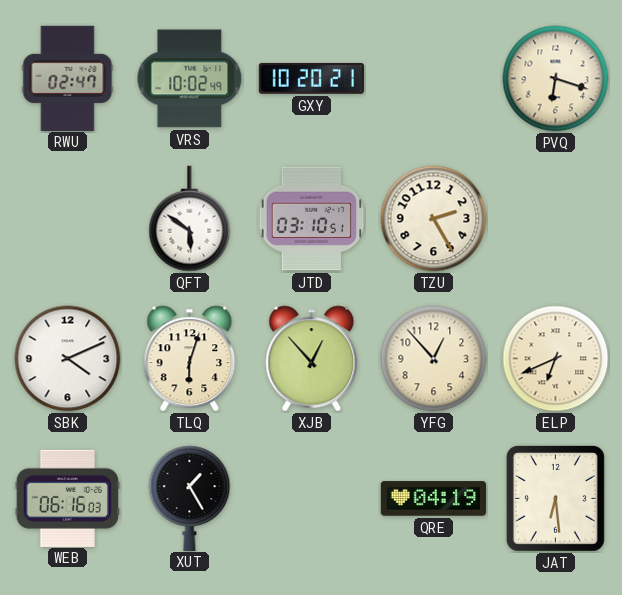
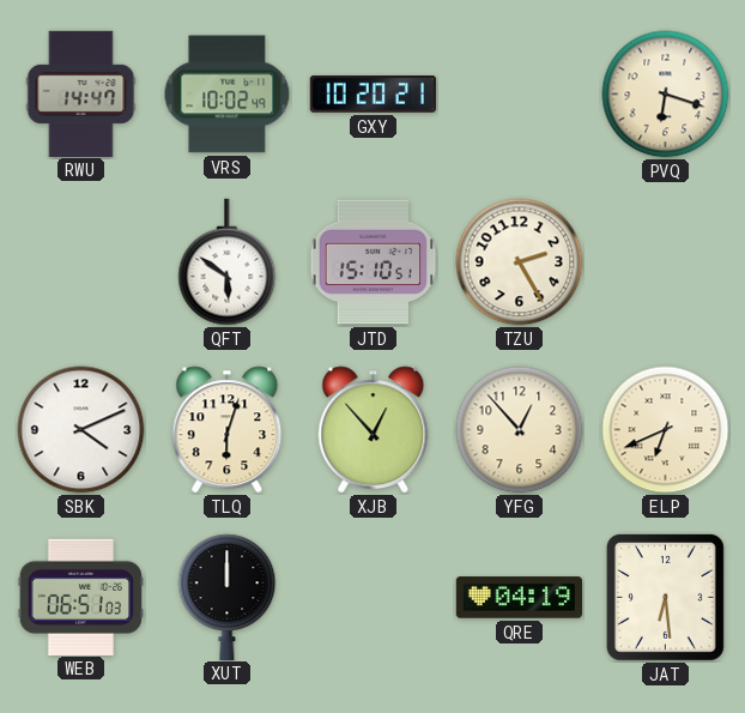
RWU: 02:47 -> 14:47
JTD: 03:10 -> 15:10
WEB: 06:16 -> 06:51
XUT: 1:25 -> 12:00
